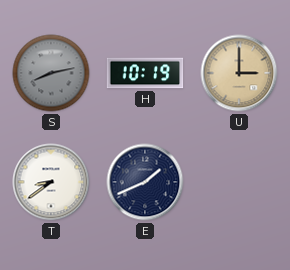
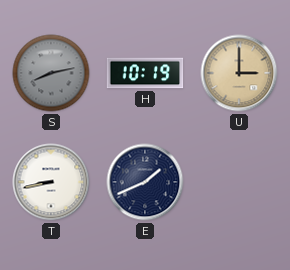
T: 8:39 -> 8:43
